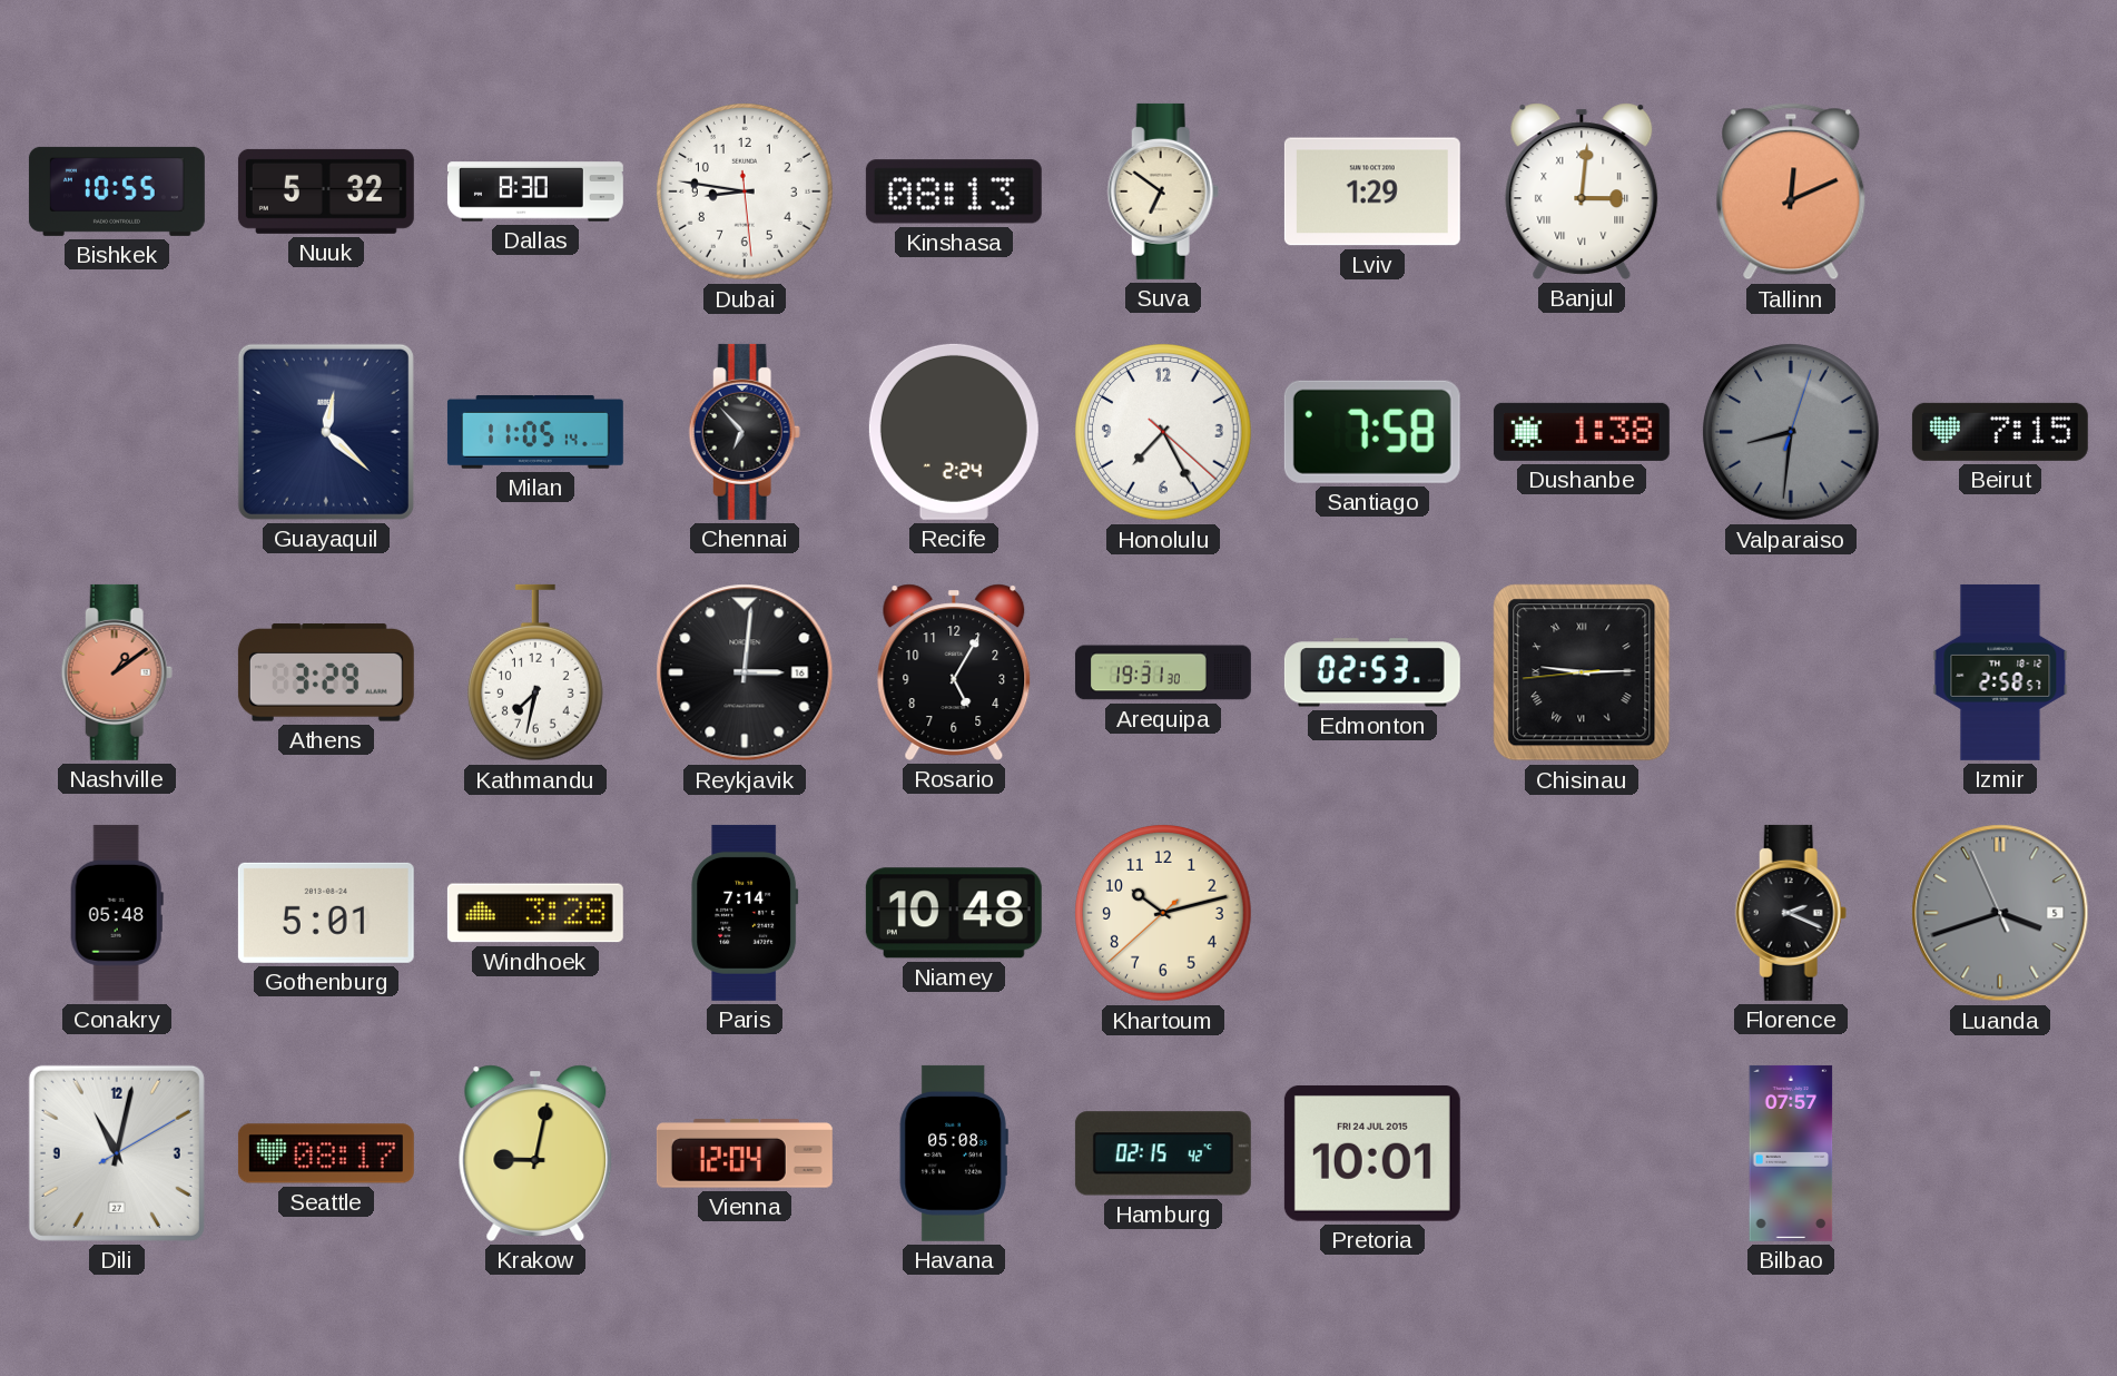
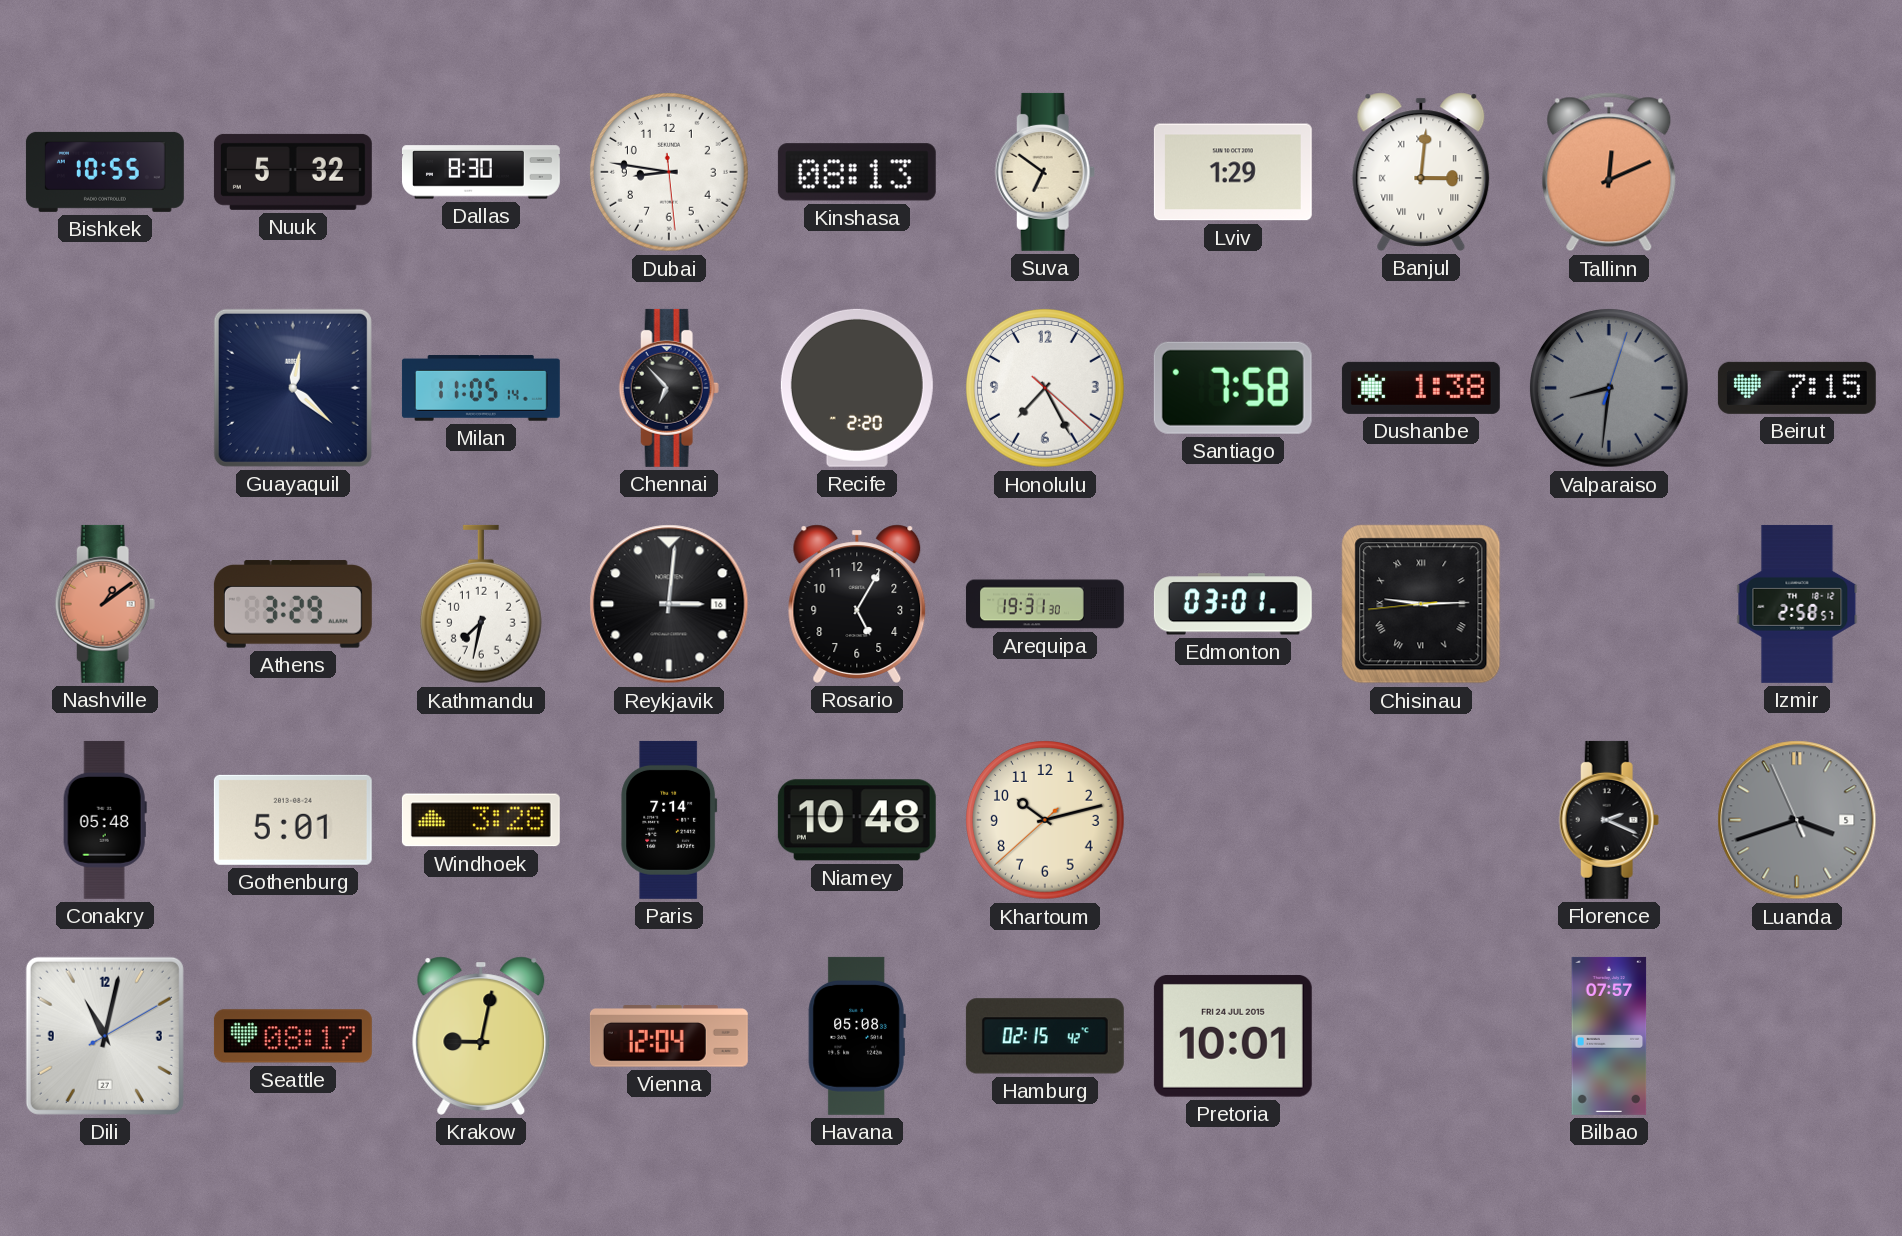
Recife: 2:24 -> 2:20
Edmonton: 02:53 -> 03:01
